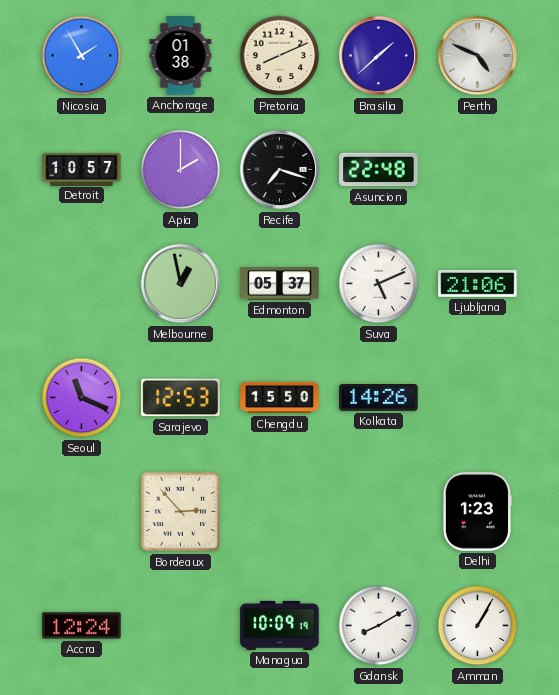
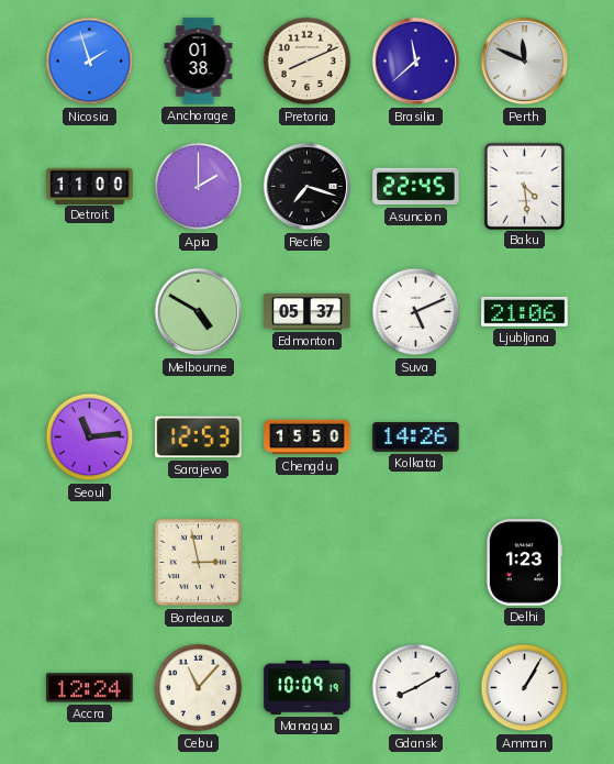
Nicosia: 1:55 -> 1:57
Brasilia: 1:38 -> 11:38
Perth: 4:49 -> 11:49
Detroit: 10:57 -> 11:00
Asuncion: 22:48 -> 22:45
Baku: none -> 4:29
Melbourne: 12:58 -> 4:50
Seoul: 11:19 -> 11:14
Bordeaux: 2:53 -> 2:58
Cebu: none -> 11:07
